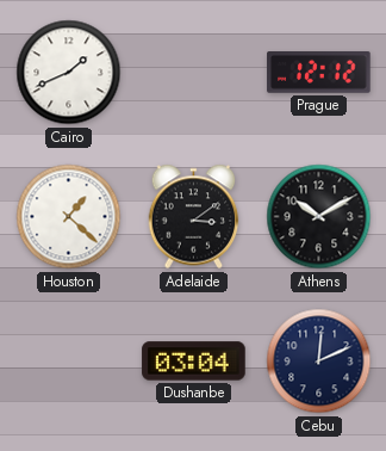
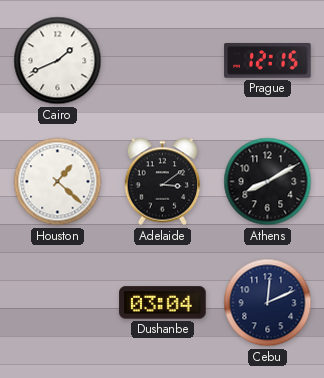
Prague: 12:12 -> 12:15
Athens: 10:10 -> 8:10
